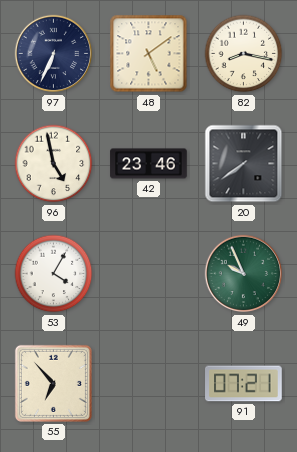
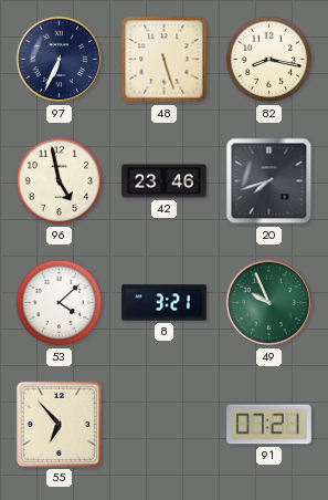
48: 5:09 -> 5:27
20: 7:39 -> 7:42
53: 4:05 -> 4:08
8: none -> 3:21
